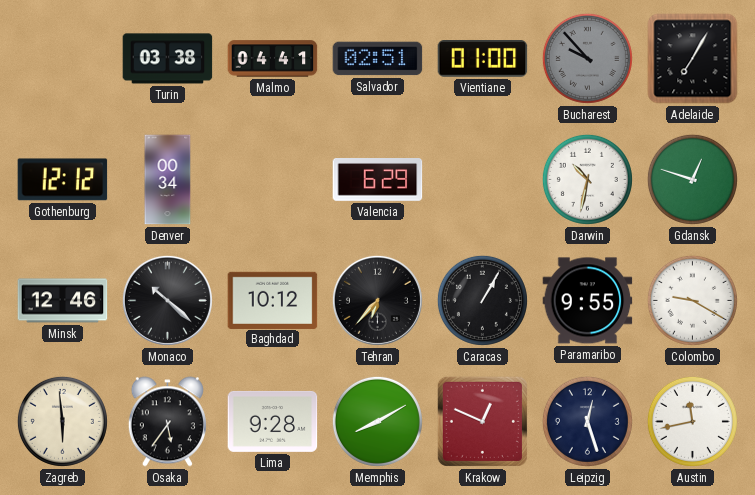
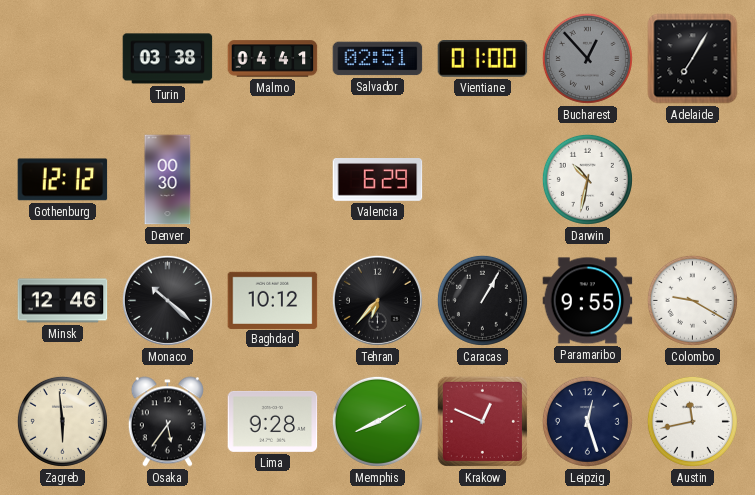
Bucharest: 9:53 -> 12:53
Denver: 00:34 -> 00:30
Gdansk: 12:48 -> none
